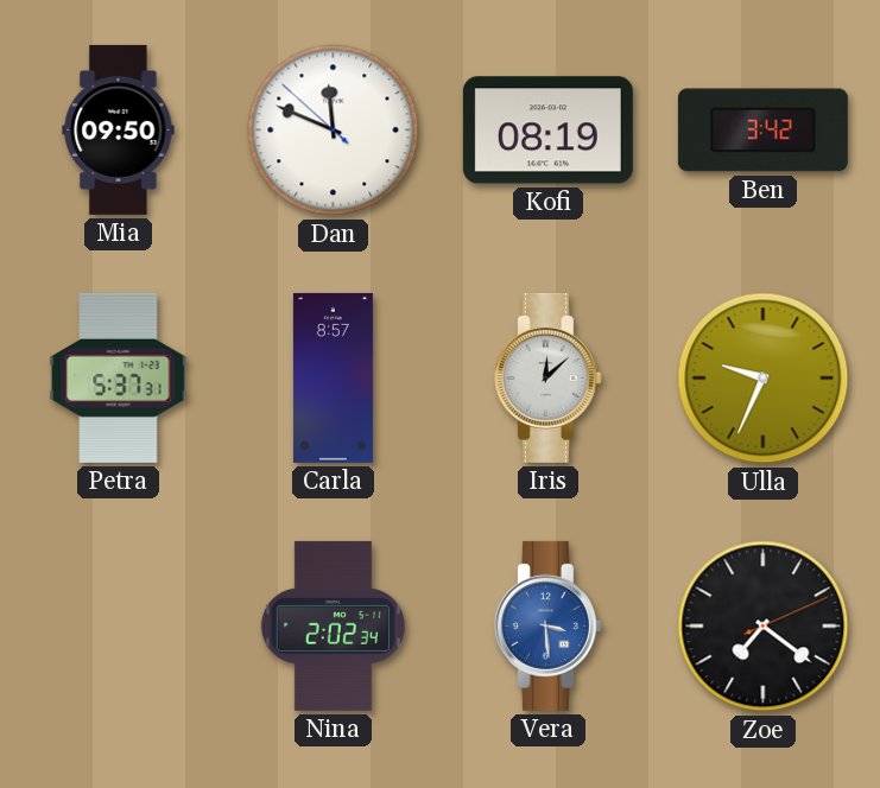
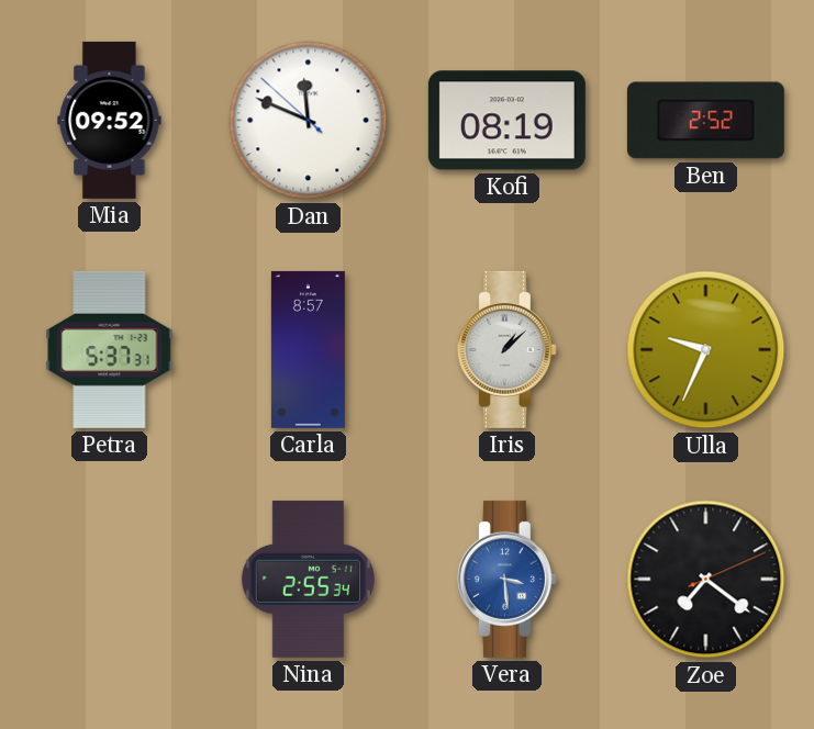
Mia: 09:50 -> 09:52
Ben: 3:42 -> 2:52
Iris: 12:08 -> 1:08
Nina: 2:02 -> 2:55
